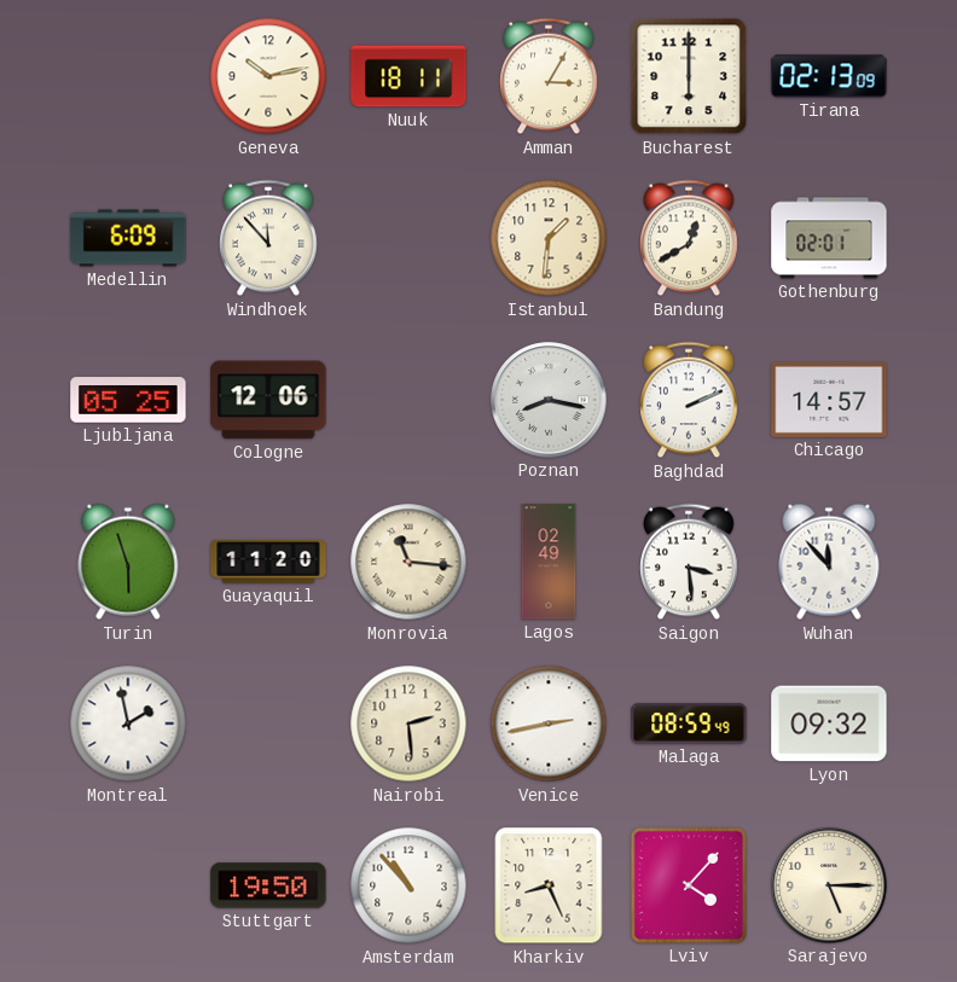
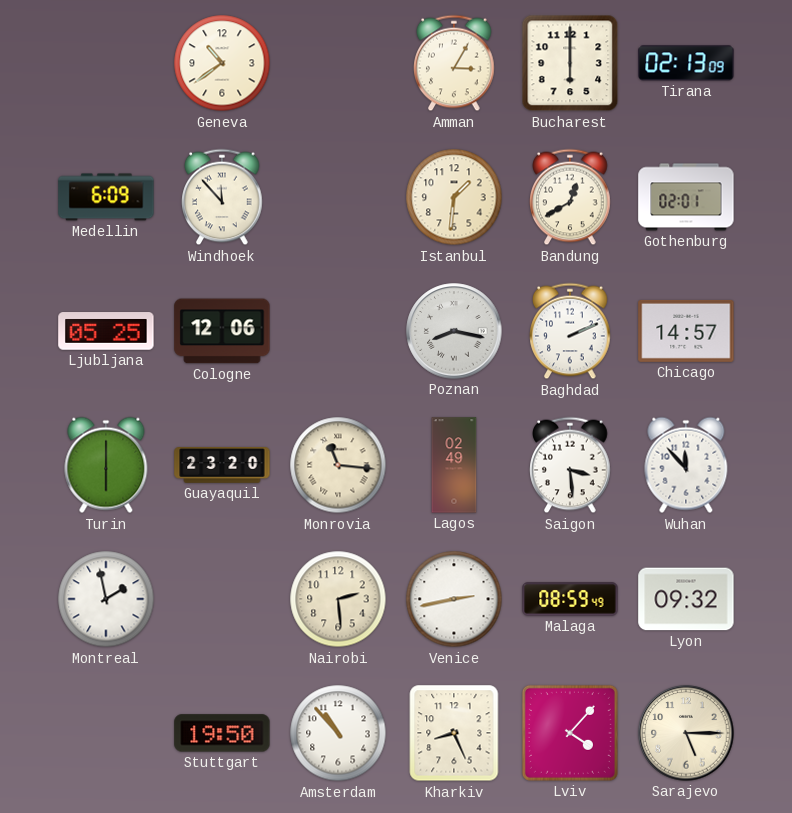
Geneva: 10:13 -> 10:39
Nuuk: 18:11 -> none
Turin: 5:57 -> 6:00
Guayaquil: 11:20 -> 23:20
